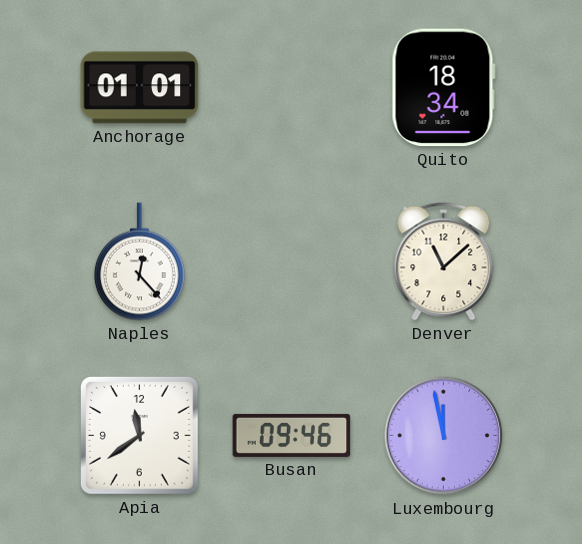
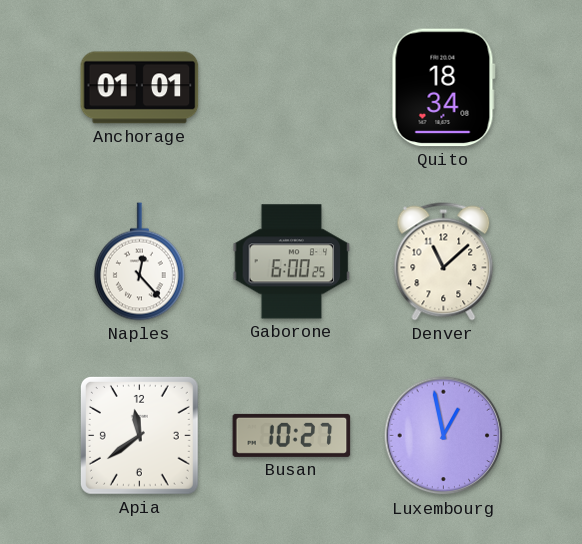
Gaborone: none -> 6:00
Busan: 09:46 -> 10:27
Luxembourg: 11:58 -> 12:58
